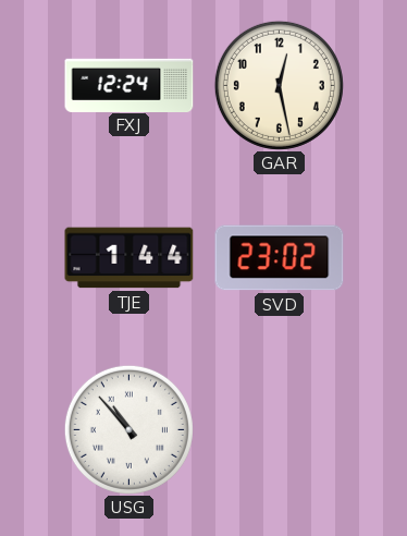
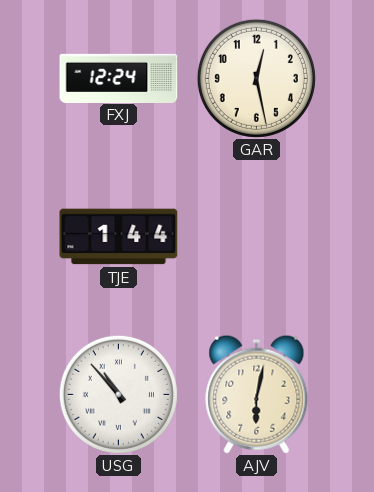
SVD: 23:02 -> none
AJV: none -> 6:02
